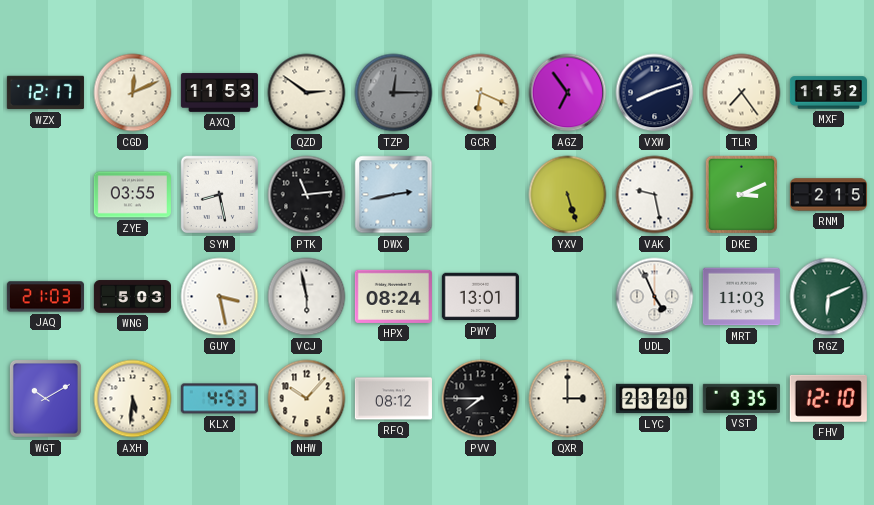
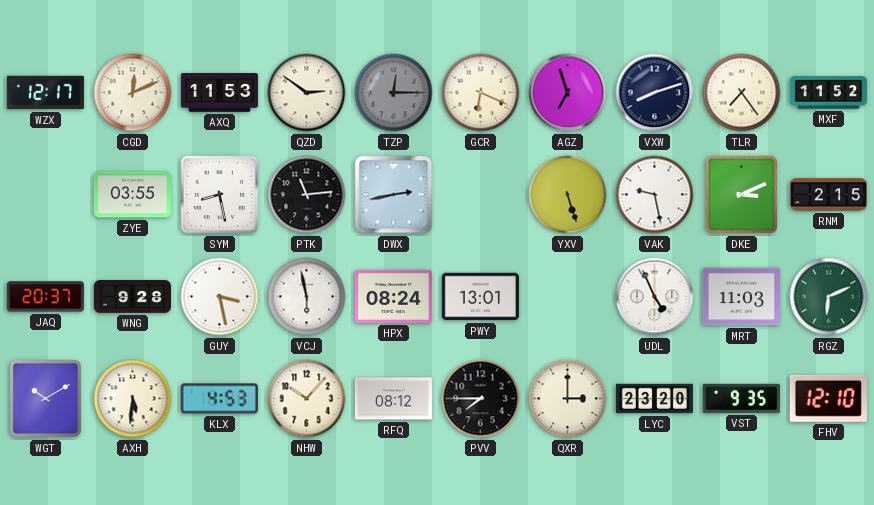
AGZ: 6:54 -> 6:57
JAQ: 21:03 -> 20:37
WNG: 5:03 -> 9:28
